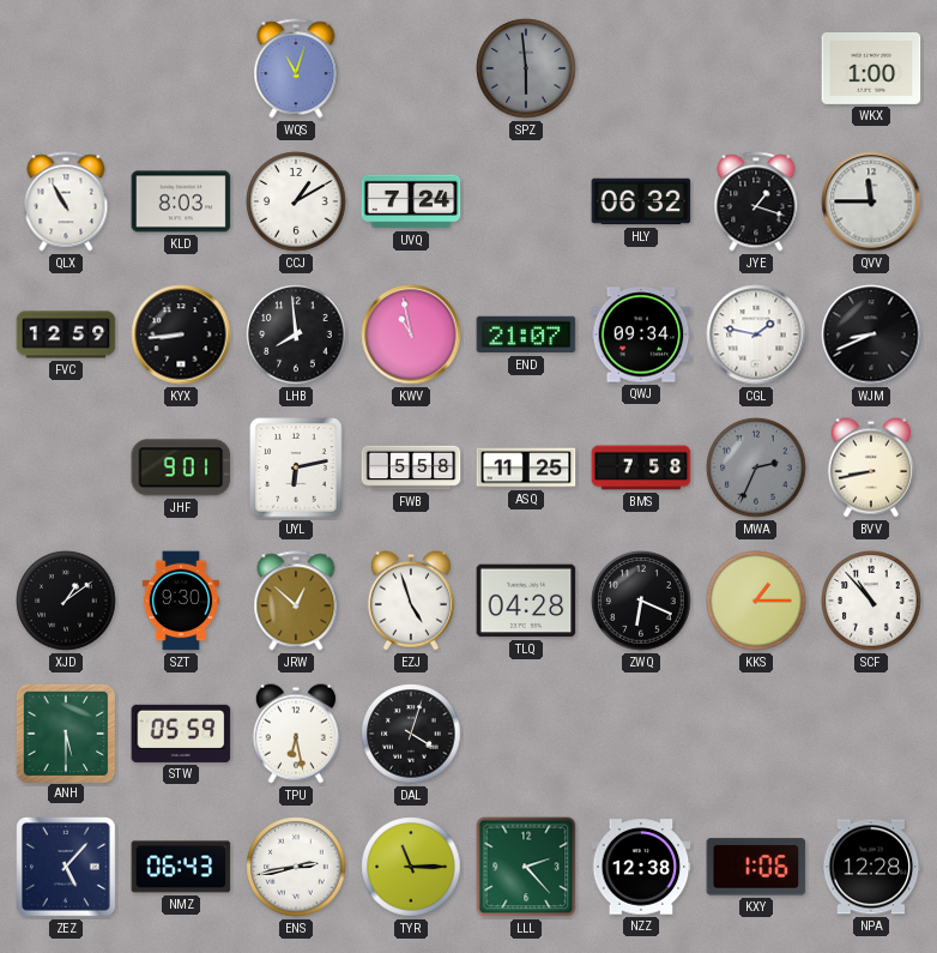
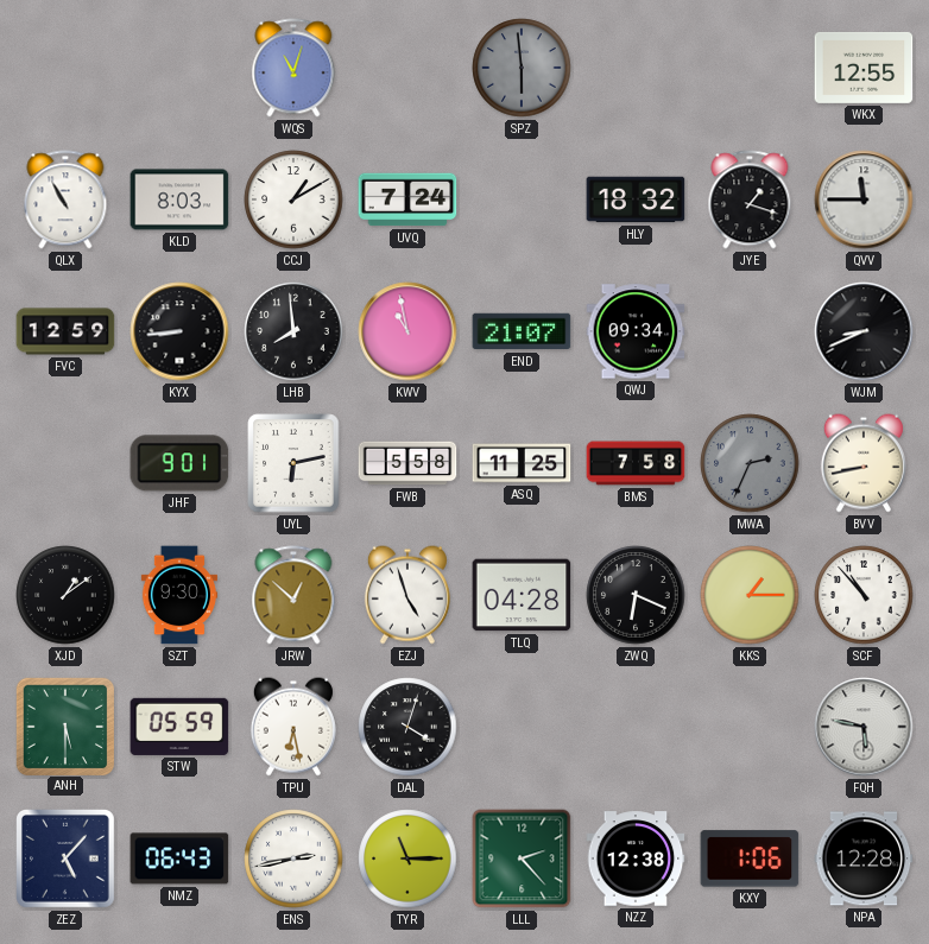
WKX: 1:00 -> 12:55
HLY: 06:32 -> 18:32
CGL: 1:47 -> none
FQH: none -> 5:47
